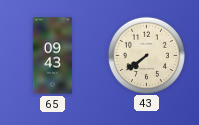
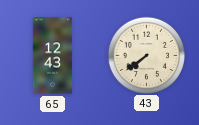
65: 09:43 -> 12:43
